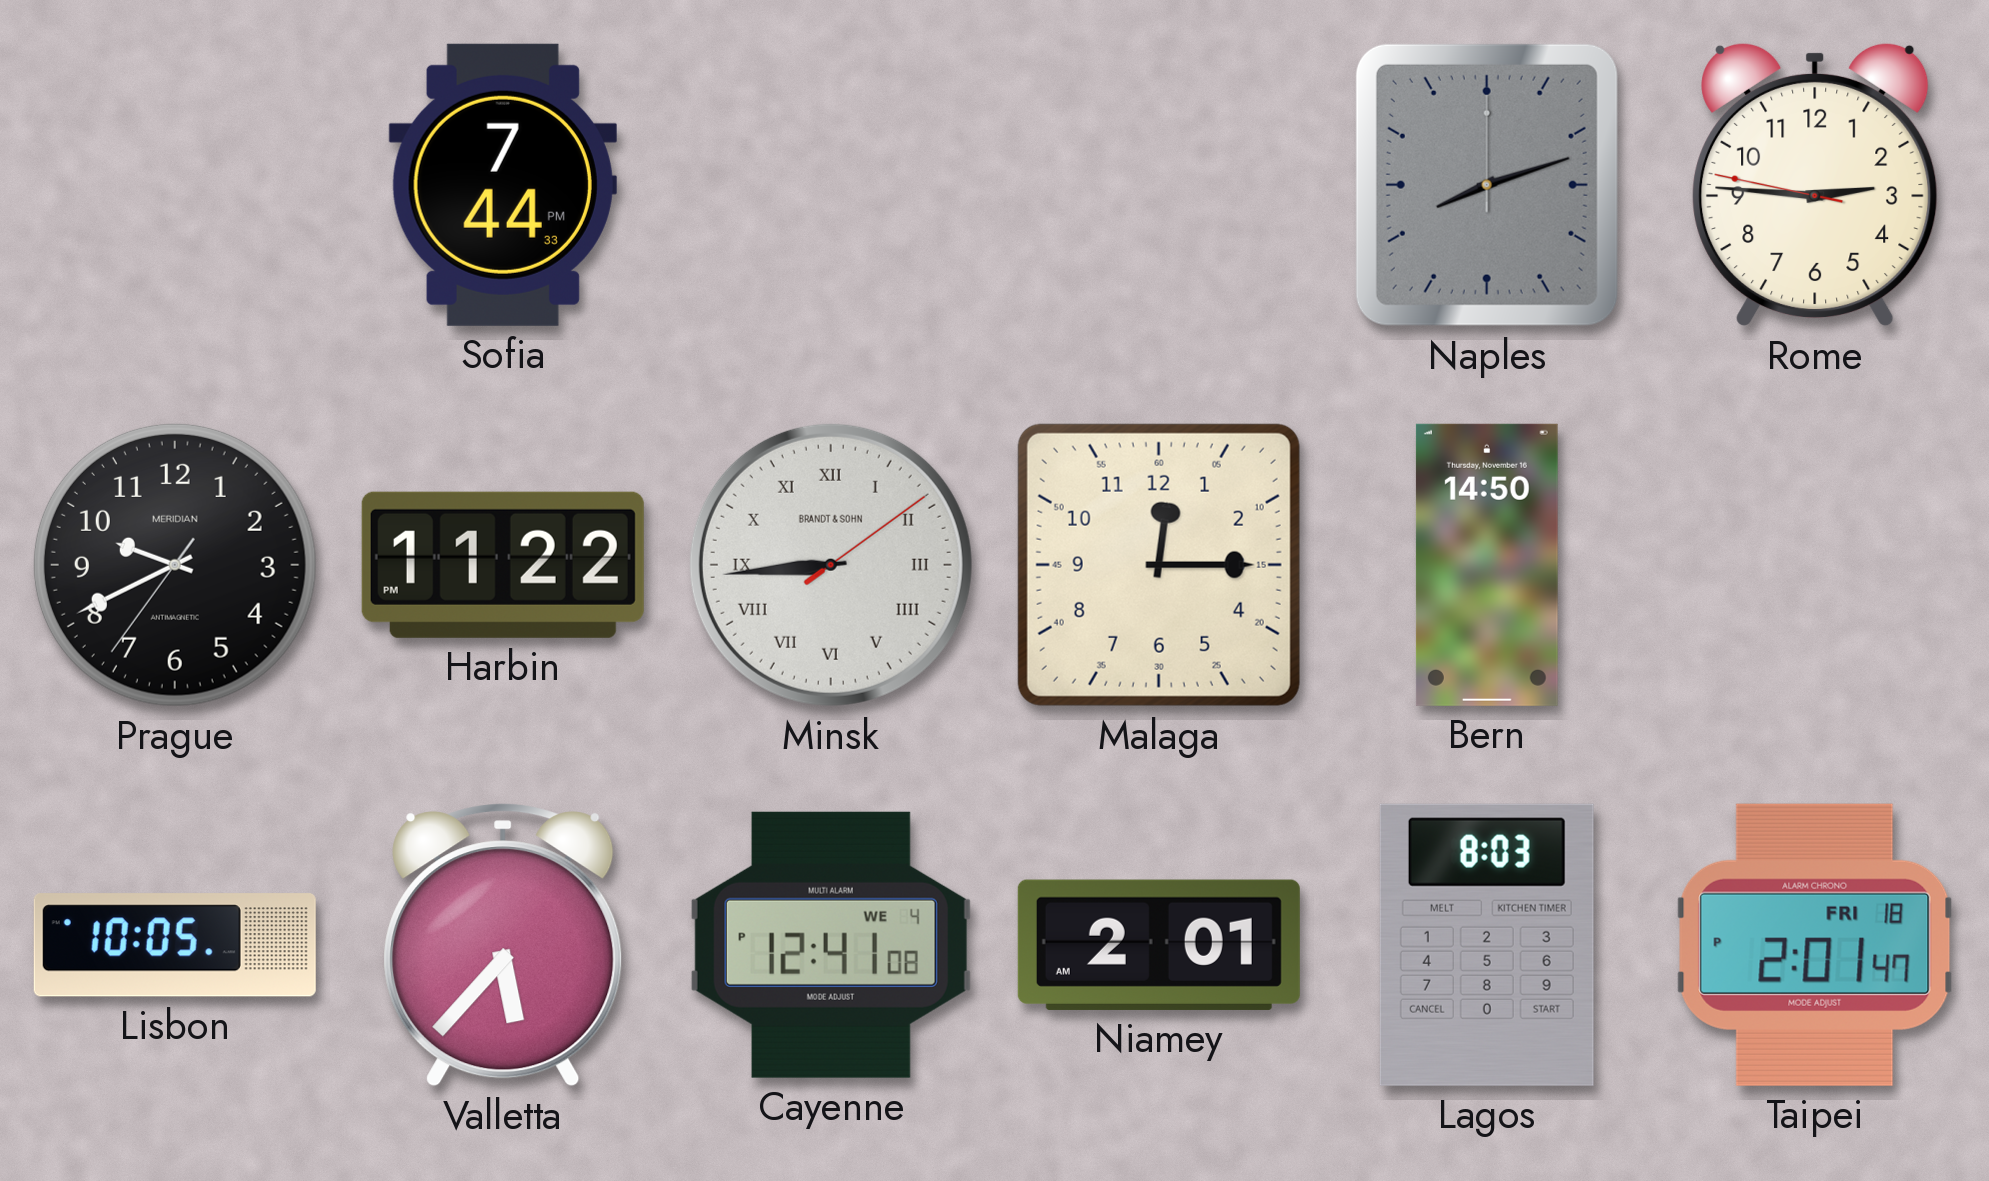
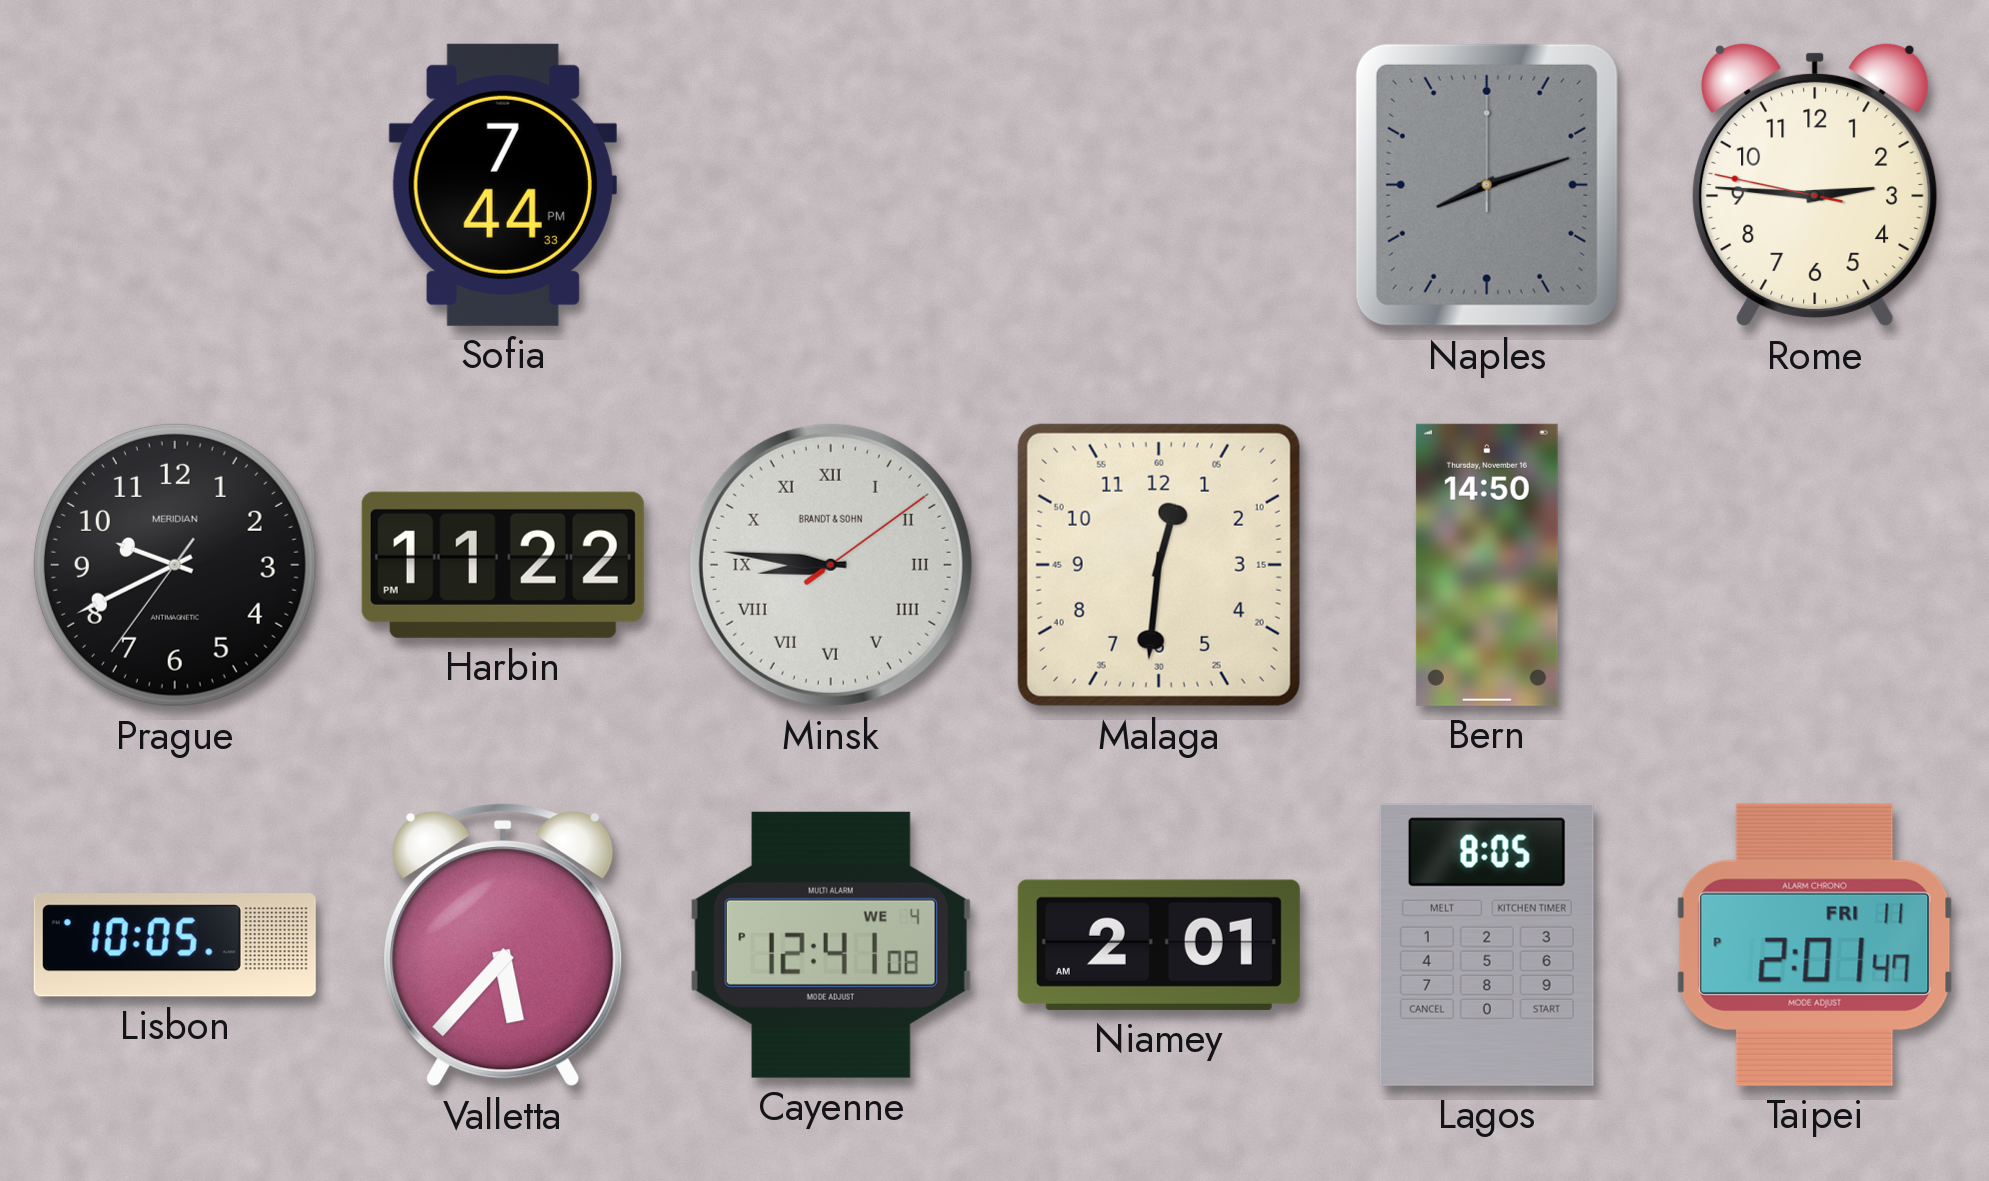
Minsk: 8:44 -> 8:46
Malaga: 12:15 -> 12:31
Lagos: 8:03 -> 8:05
Taipei date: FRI 18 -> FRI 11
